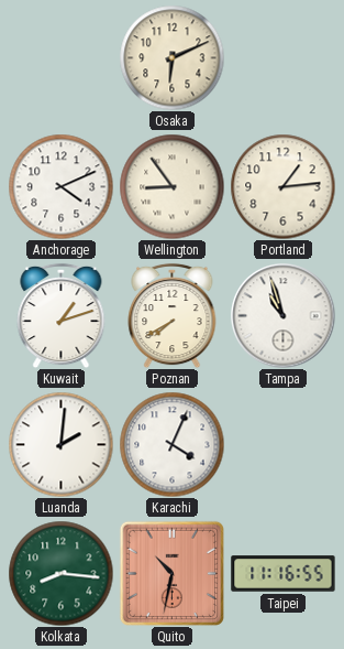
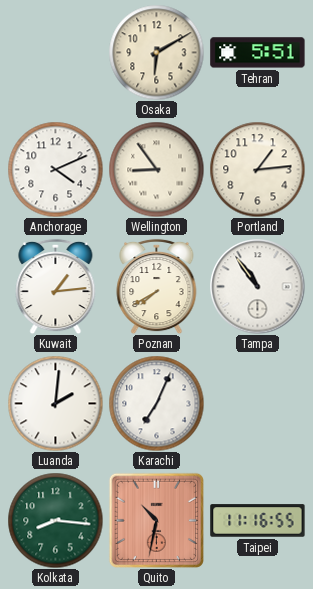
Osaka: 6:11 -> 6:10
Tehran: none -> 5:51
Kuwait: 1:12 -> 1:14
Tampa: 10:57 -> 10:54
Karachi: 4:04 -> 7:04
